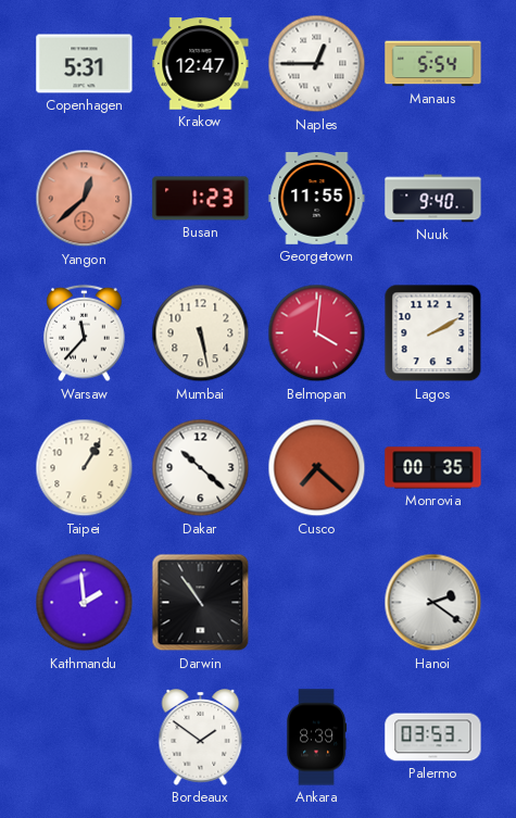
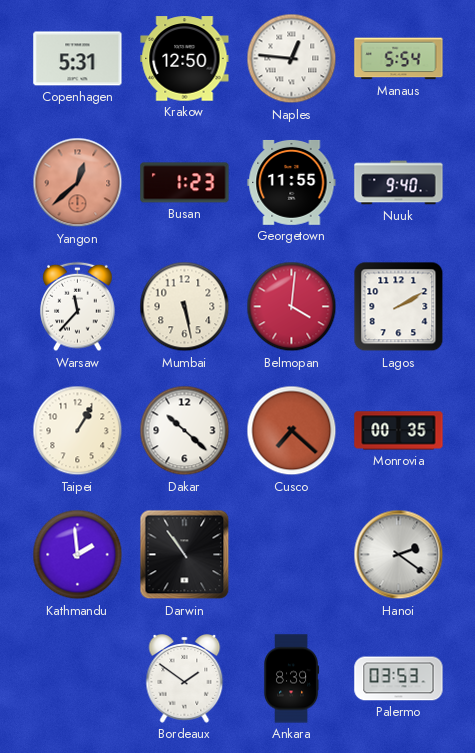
Krakow: 12:47 -> 12:50
Naples: 12:45 -> 12:46
